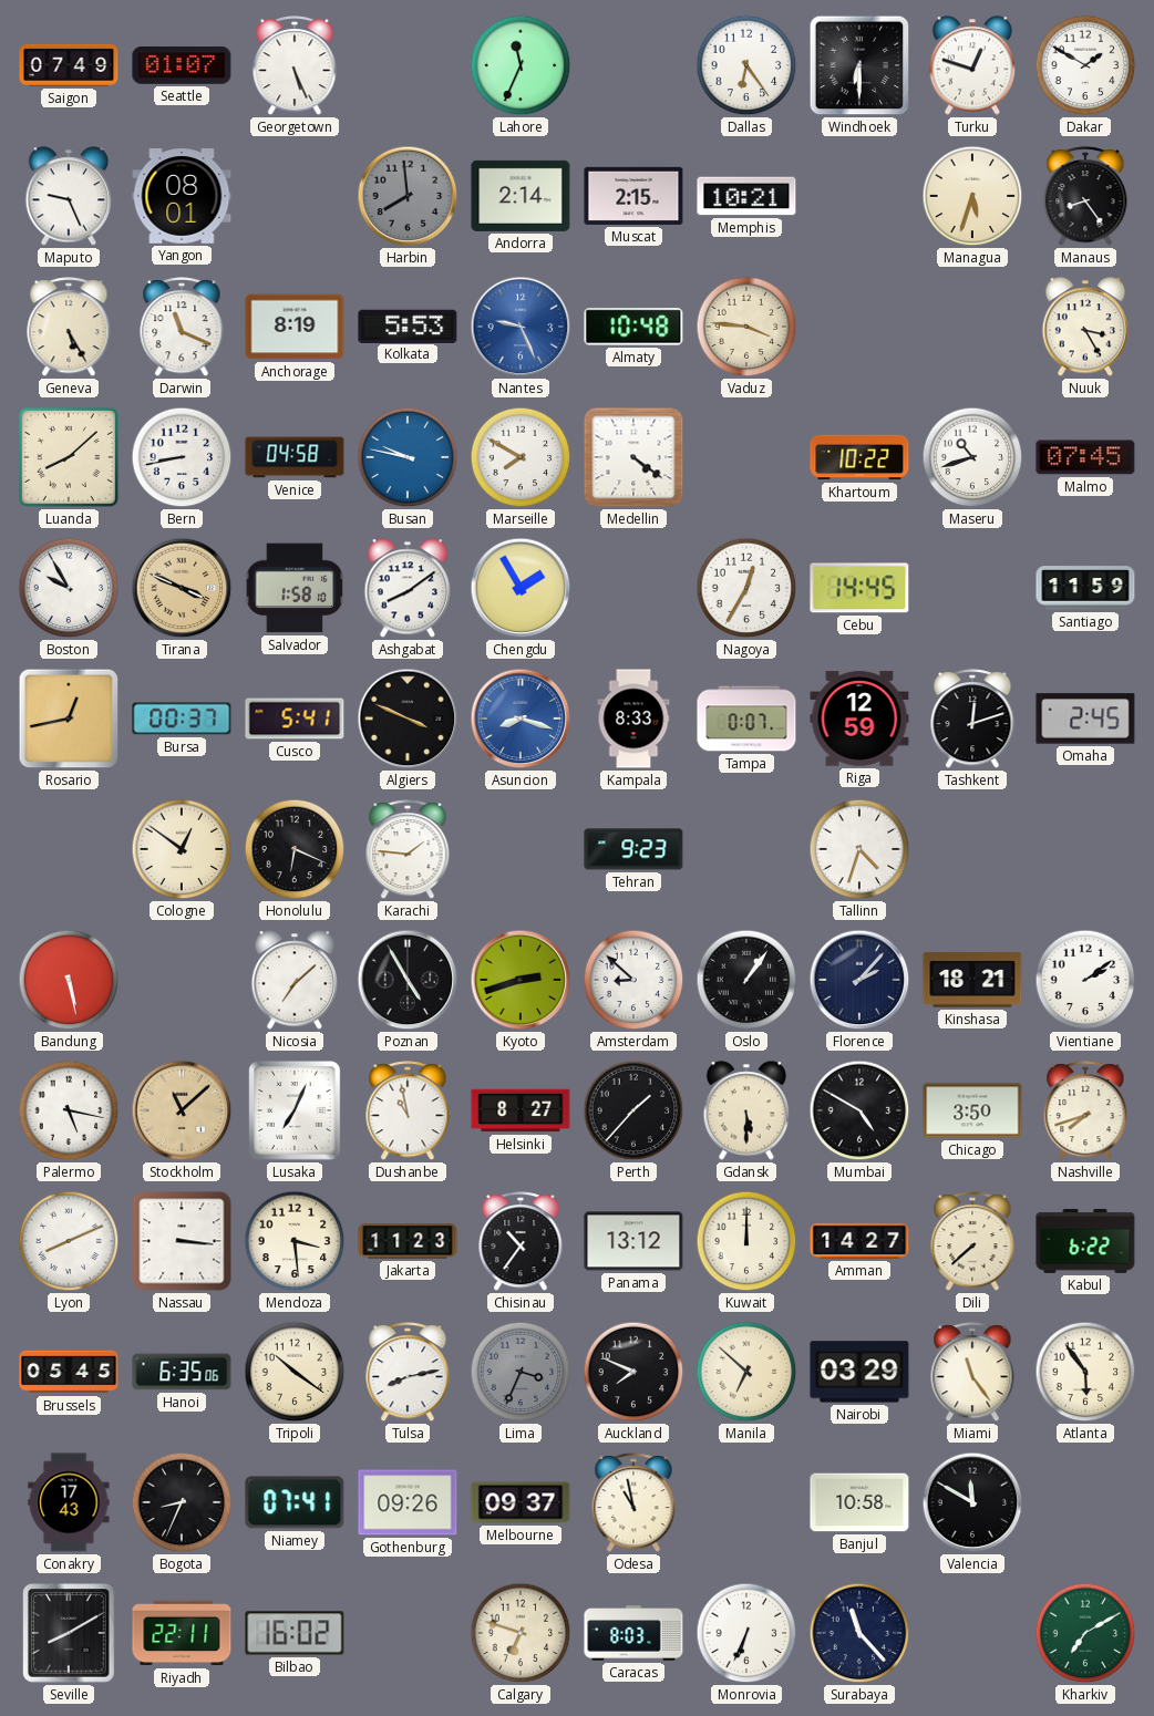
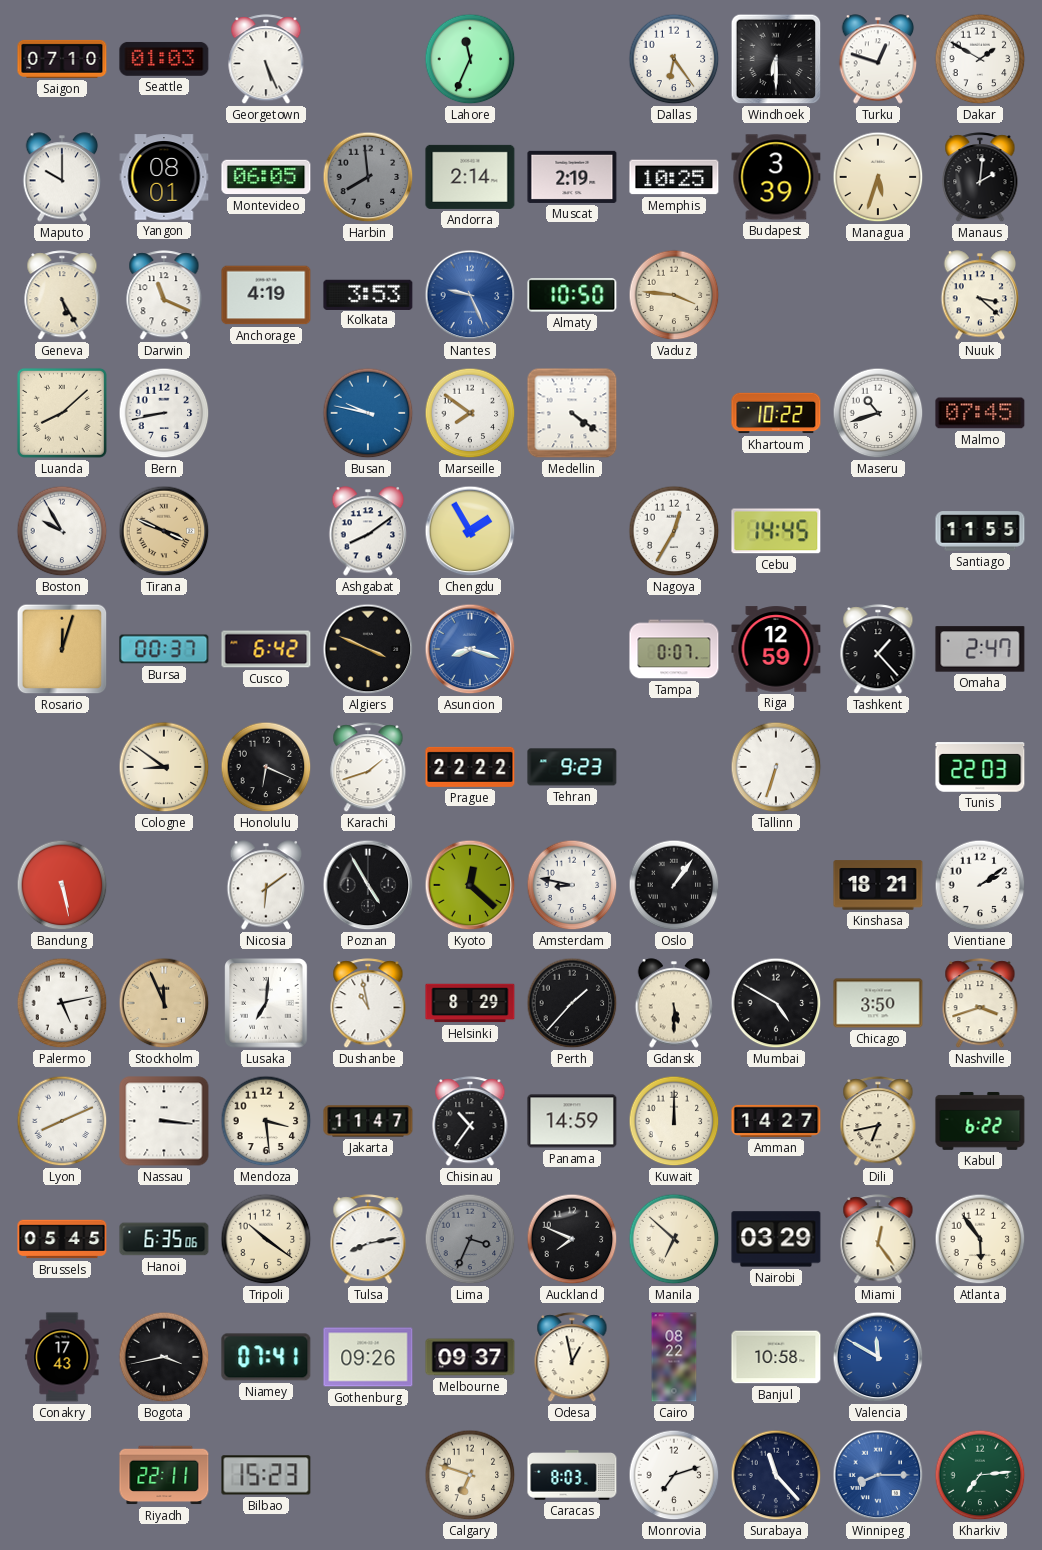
Saigon: 07:49 -> 07:10
Seattle: 01:07 -> 01:03
Maputo: 9:26 -> 10:00
Montevideo: none -> 06:05
Muscat: 2:15 -> 2:19
Memphis: 10:21 -> 10:25
Budapest: none -> 3:39
Manaus: 8:24 -> 2:01
Anchorage: 8:19 -> 4:19
Kolkata: 5:53 -> 3:53
Almaty: 10:48 -> 10:50
Nuuk: 3:25 -> 3:22
Venice: 04:58 -> none
Marseille: 7:50 -> 7:51
Salvador: 1:58 -> none
Santiago: 11:59 -> 11:55
Rosario: 12:43 -> 12:03
Cusco: 5:41 -> 6:42
Kampala: 8:33 -> none
Tashkent: 12:12 -> 1:23
Omaha: 2:45 -> 2:47
Cologne: 12:51 -> 8:51
Karachi: 1:46 -> 1:42
Prague: none -> 22:22
Tallinn: 4:33 -> 6:33
Tunis: none -> 22:03
Nicosia: 7:08 -> 6:09
Kyoto: 2:42 -> 12:22
Amsterdam: 8:52 -> 8:47
Florence: 2:07 -> none
Palermo: 5:17 -> 5:13
Stockholm: 11:08 -> 11:56
Lusaka: 7:04 -> 7:01
Helsinki: 8:27 -> 8:29
Nashville: 7:42 -> 3:42
Jakarta: 11:23 -> 11:47
Panama: 13:12 -> 14:59
Dili: 7:38 -> 6:43
Miami: 11:24 -> 12:24
Bogota: 8:34 -> 3:43
Odesa: 10:58 -> 12:58
Cairo: none -> 08:22
Valencia dial: black -> blue
Seville: 8:10 -> none
Bilbao: 16:02 -> 15:23
Monrovia: 6:34 -> 7:12
Winnipeg: none -> 8:15
Kharkiv: 7:10 -> 7:14
